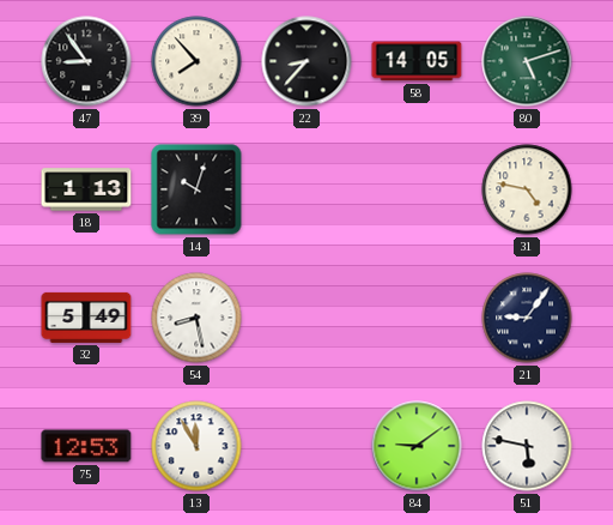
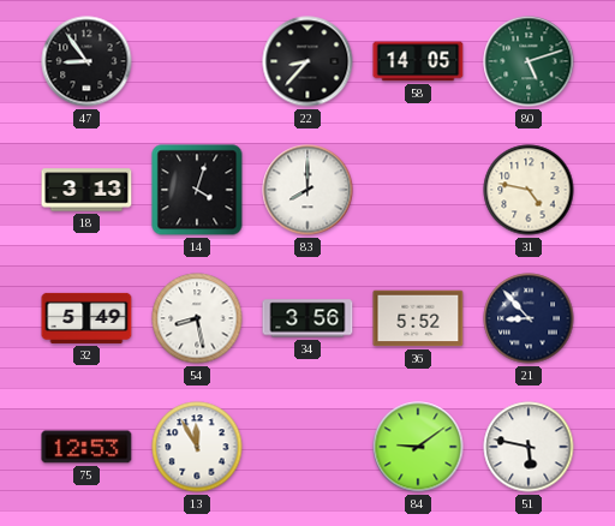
39: 7:53 -> none
18: 1:13 -> 3:13
14: 10:03 -> 4:03
83: none -> 8:00
34: none -> 3:56
36: none -> 5:52
21: 9:06 -> 8:53
